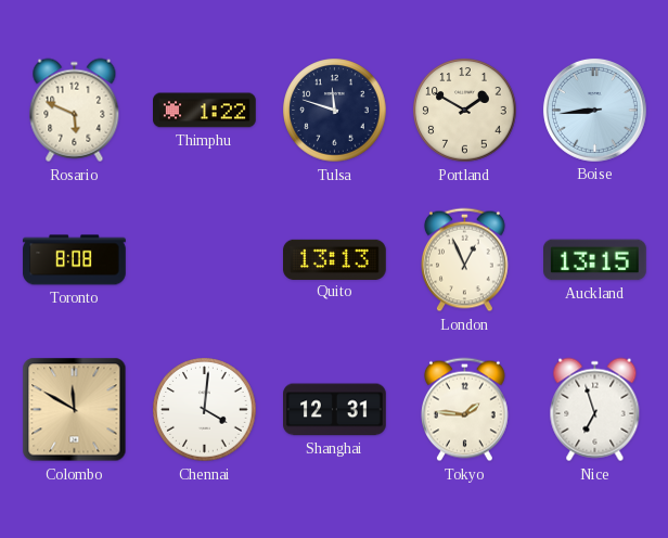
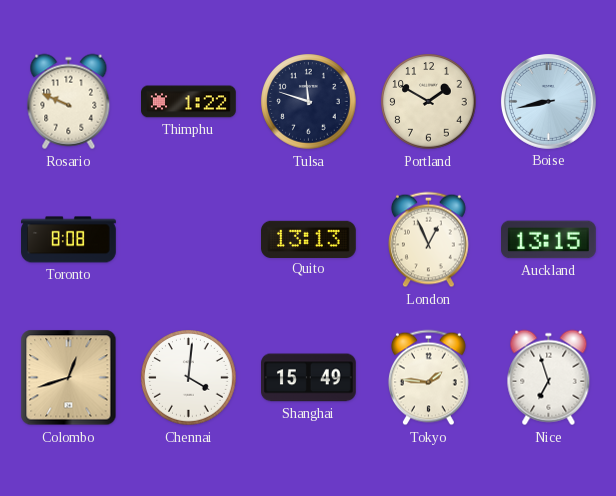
Rosario: 5:49 -> 9:49
Boise: 8:44 -> 8:43
Colombo: 11:50 -> 12:42
Shanghai: 12:31 -> 15:49
